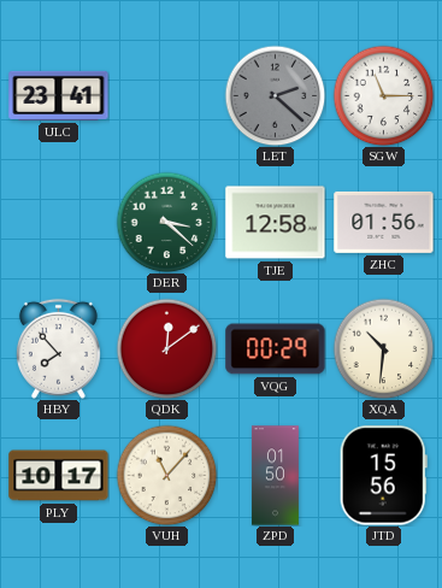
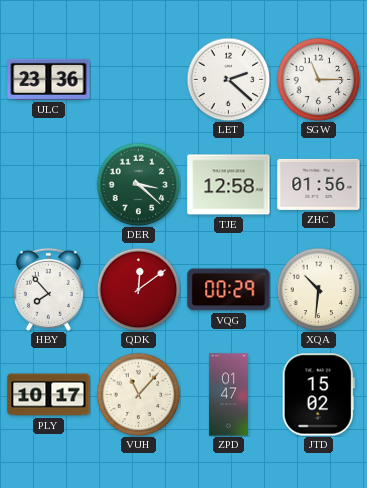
ULC: 23:41 -> 23:36
LET dial: grey -> white
ZPD: 01:50 -> 01:47
JTD: 15:56 -> 15:02
